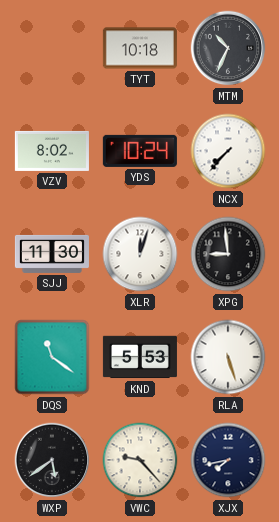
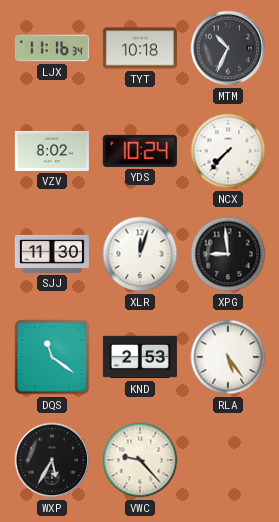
LJX: none -> 11:16
KND: 5:53 -> 2:53
RLA: 5:27 -> 5:24
WXP: 5:39 -> 5:35
XJX: 7:43 -> none
